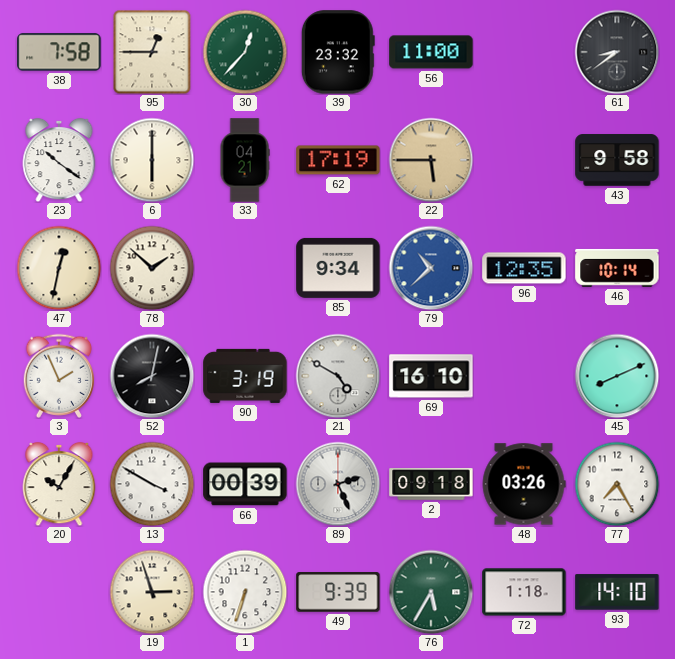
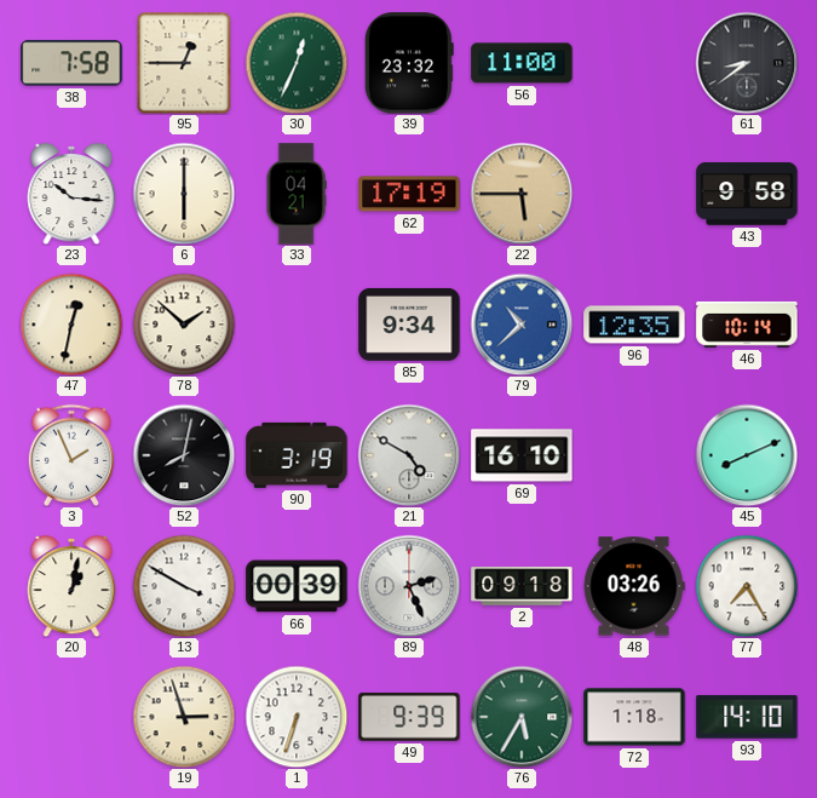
30: 12:37 -> 12:34
23: 10:21 -> 10:16
20: 10:05 -> 1:02
